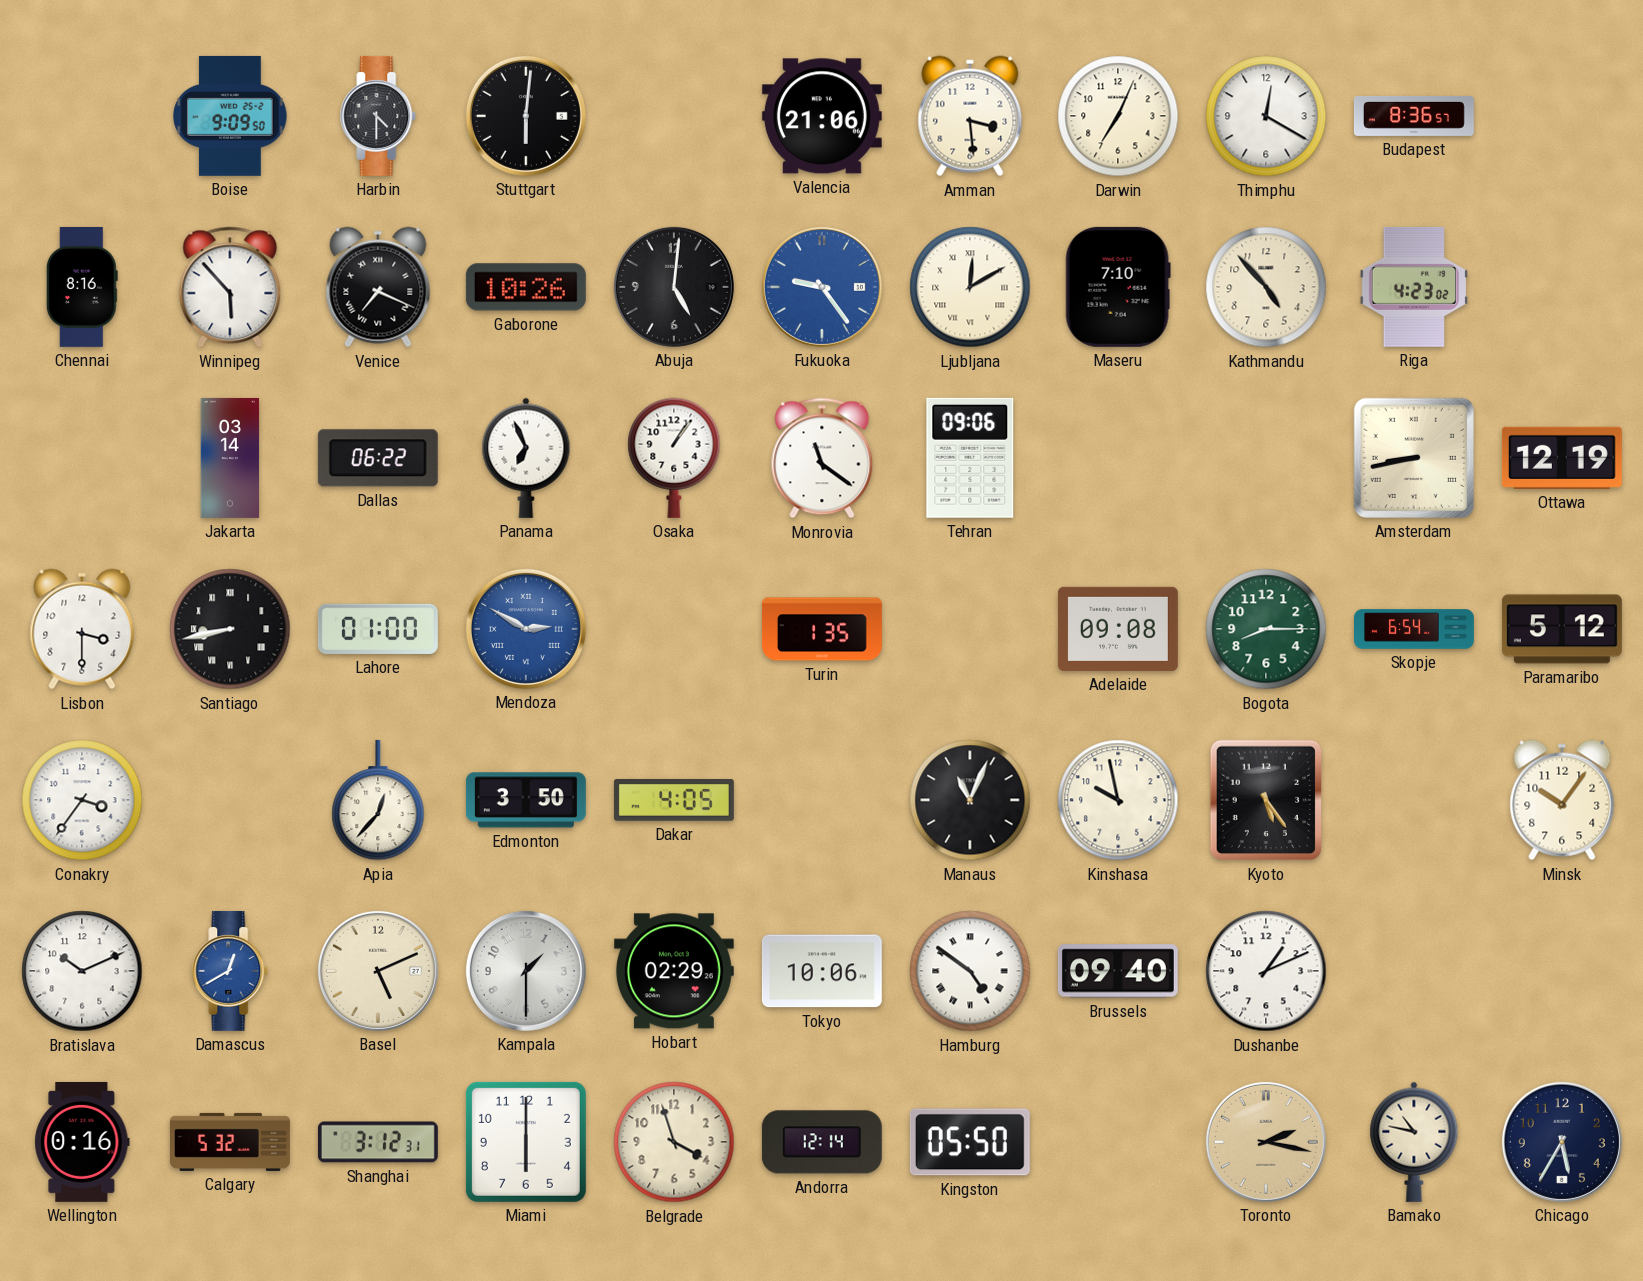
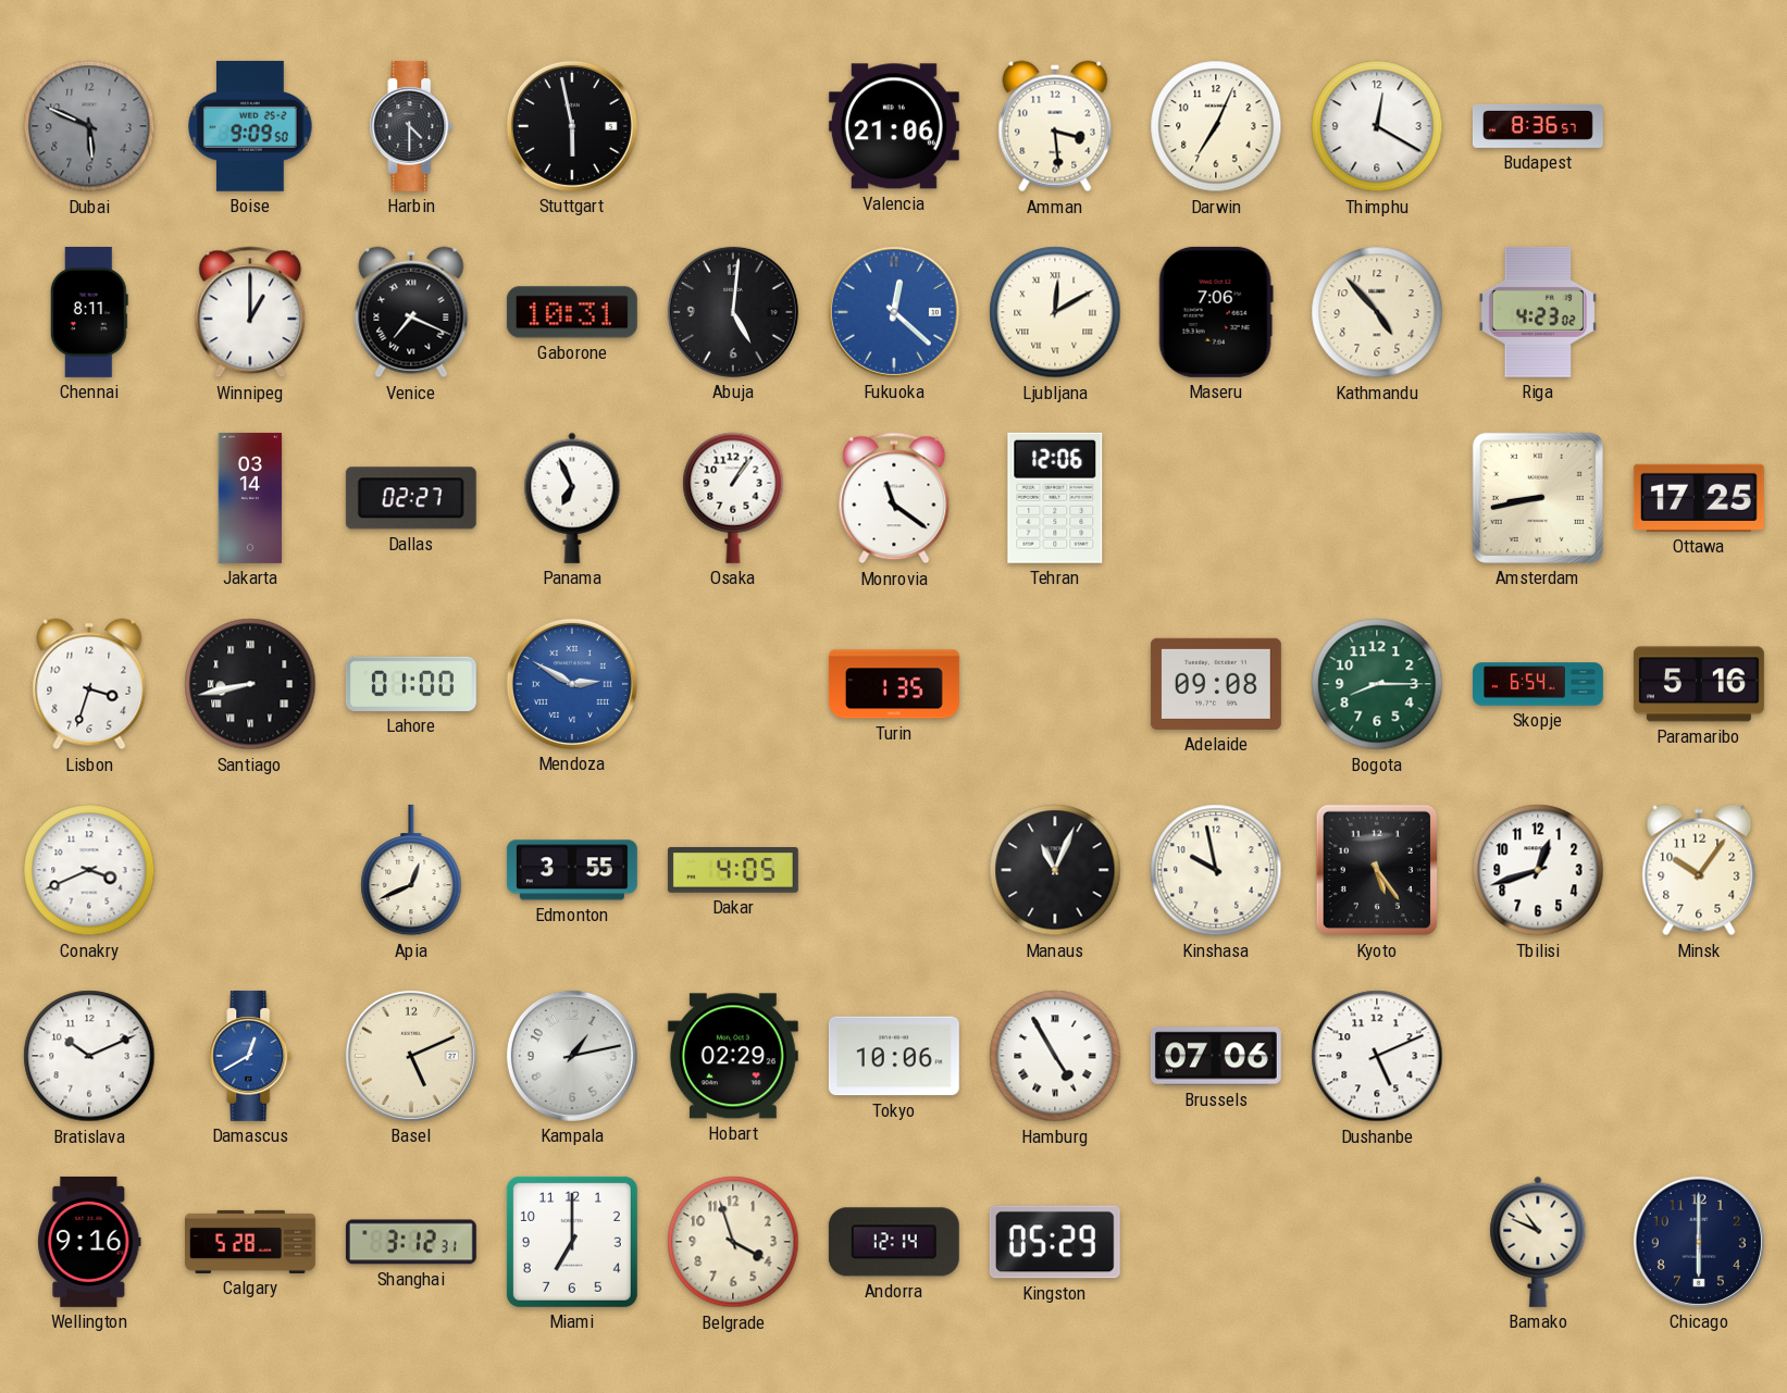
Dubai: none -> 5:49
Stuttgart: 6:01 -> 5:58
Chennai: 8:16 -> 8:11
Winnipeg: 5:53 -> 1:00
Gaborone: 10:26 -> 10:31
Fukuoka: 9:24 -> 12:22
Maseru: 7:10 -> 7:06
Dallas: 06:22 -> 02:27
Tehran: 09:06 -> 12:06
Ottawa: 12:19 -> 17:25
Lisbon: 3:30 -> 3:33
Paramaribo: 5:12 -> 5:16
Conakry: 3:36 -> 3:41
Apia: 12:37 -> 12:41
Edmonton: 3:50 -> 3:55
Tbilisi: none -> 12:42
Kampala: 1:30 -> 1:13
Hamburg: 4:51 -> 4:55
Brussels: 09:40 -> 07:06
Dushanbe: 1:11 -> 5:11
Wellington: 0:16 -> 9:16
Calgary: 5:32 -> 5:28
Miami: 6:00 -> 7:00
Kingston: 05:50 -> 05:29
Toronto: 2:17 -> none
Bamako: 10:47 -> 10:49
Chicago: 5:35 -> 6:00
